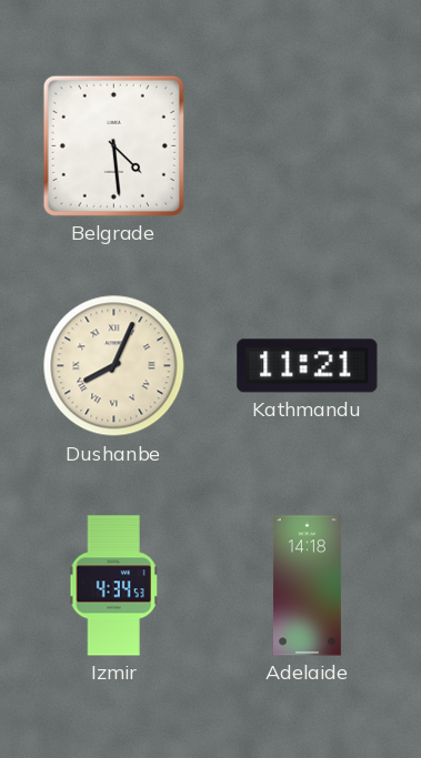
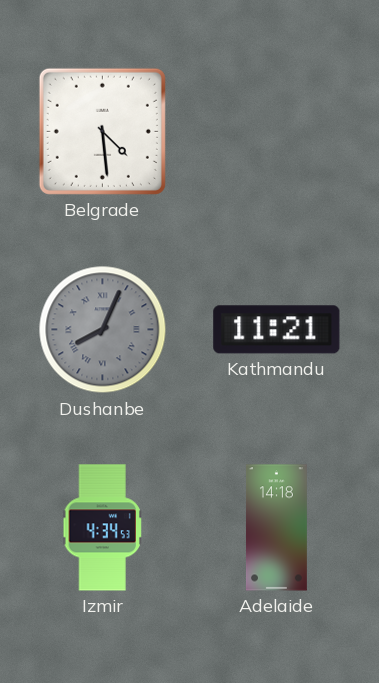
Dushanbe dial: cream -> grey
